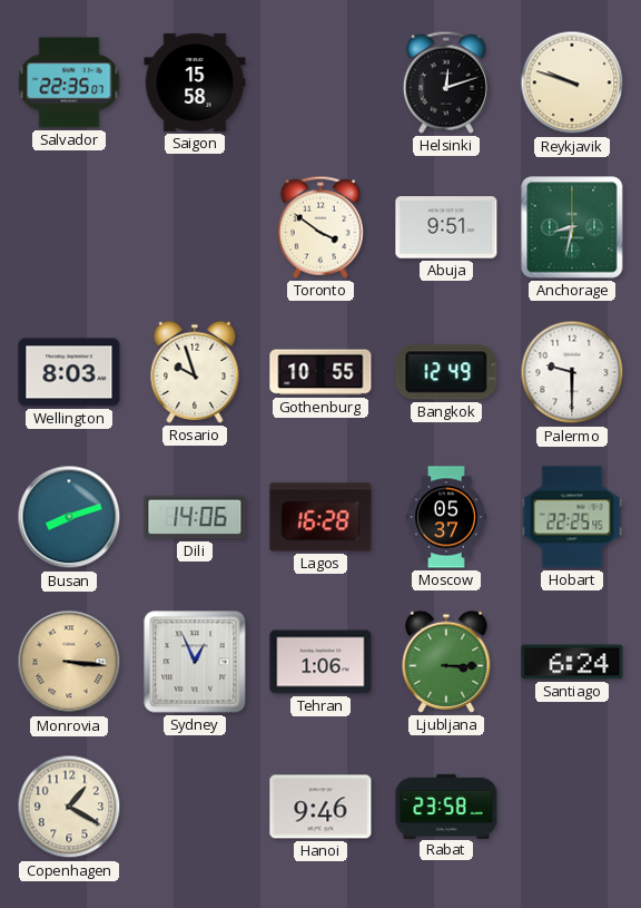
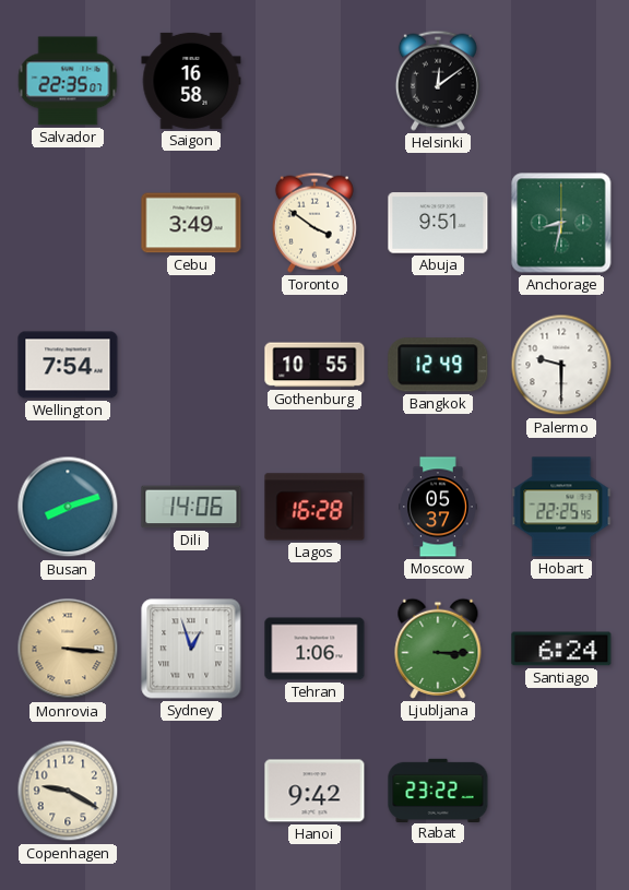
Saigon: 15:58 -> 16:58
Helsinki: 12:12 -> 12:09
Reykjavik: 9:48 -> none
Cebu: none -> 3:49
Wellington: 8:03 -> 7:54
Rosario: 9:57 -> none
Sydney: 12:56 -> 12:57
Copenhagen: 1:20 -> 9:20
Hanoi: 9:46 -> 9:42
Rabat: 23:58 -> 23:22
